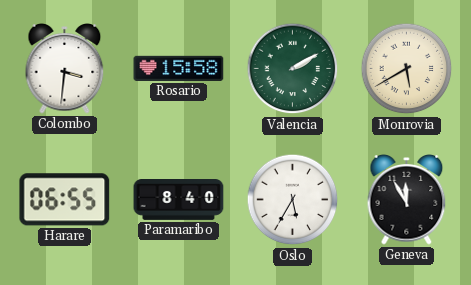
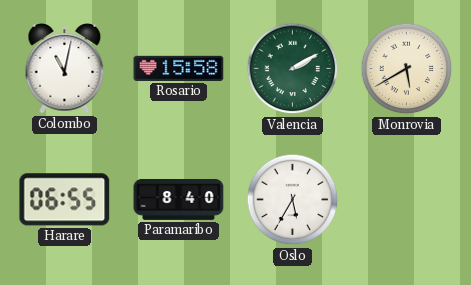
Colombo: 3:31 -> 11:02
Geneva: 11:55 -> none
